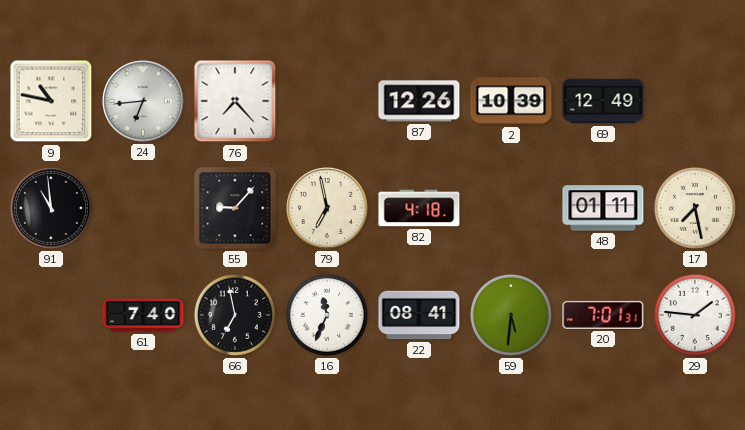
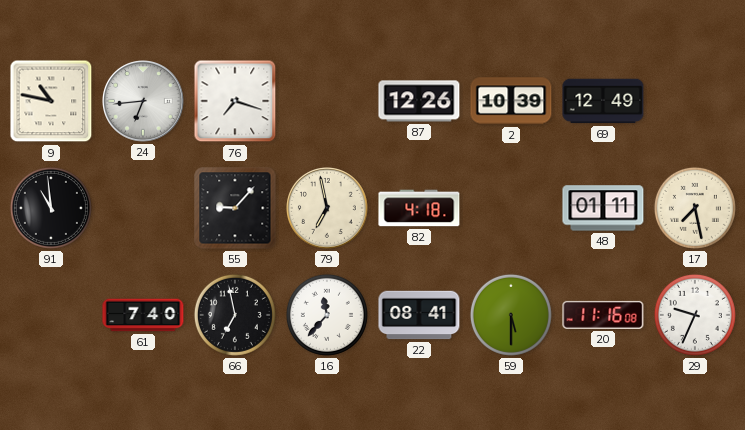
76: 7:23 -> 7:18
16: 11:34 -> 11:37
59: 5:31 -> 5:30
20: 7:01 -> 11:16
29: 1:46 -> 9:34
